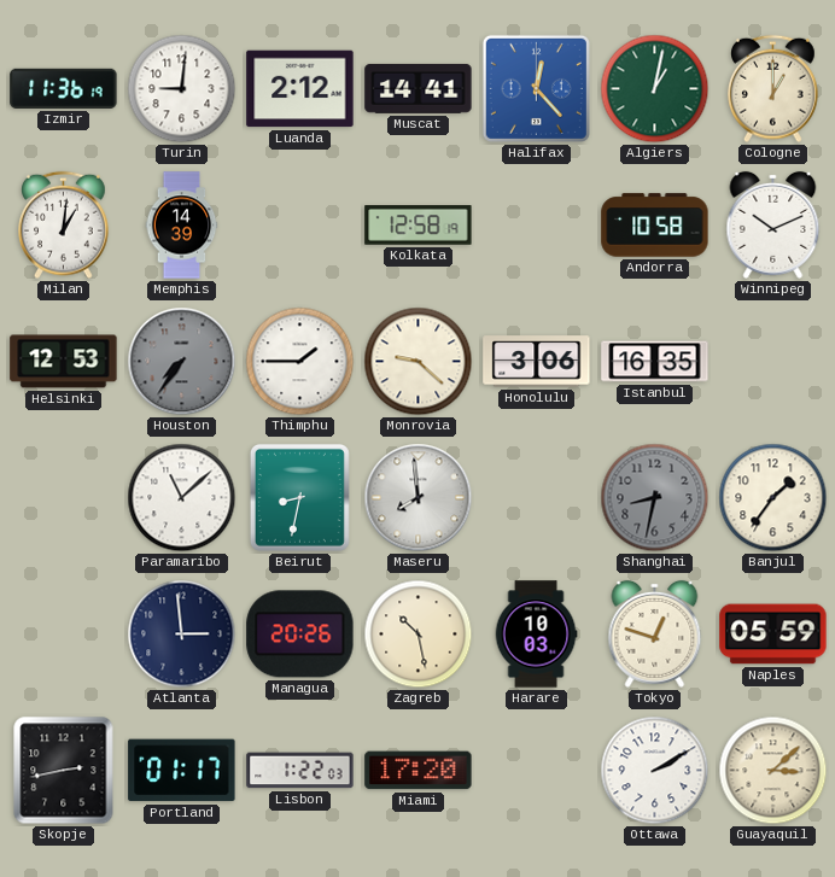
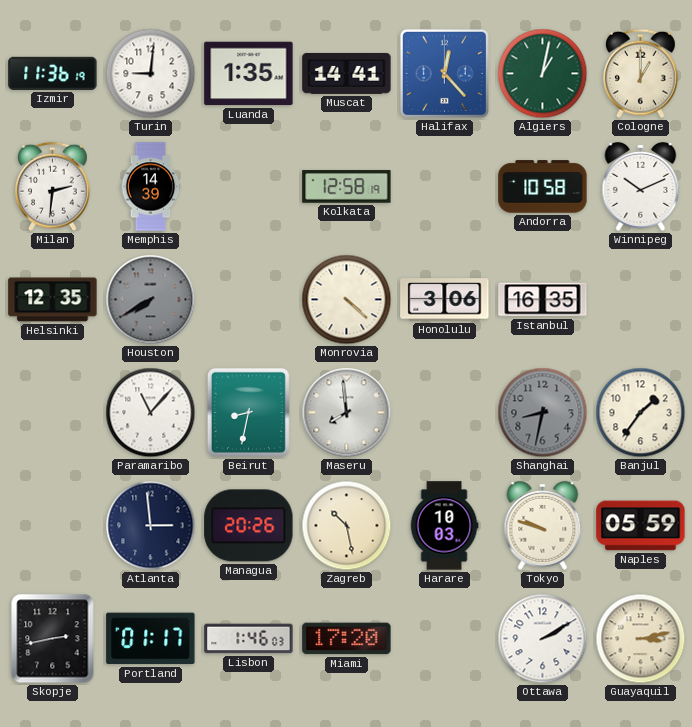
Luanda: 2:12 -> 1:35
Milan: 1:01 -> 2:31
Helsinki: 12:53 -> 12:35
Houston: 7:36 -> 7:40
Thimphu: 1:45 -> none
Monrovia: 9:22 -> 4:22
Paramaribo: 11:08 -> 11:07
Tokyo: 12:48 -> 9:48
Lisbon: 1:22 -> 1:46
Guayaquil: 3:08 -> 3:13
